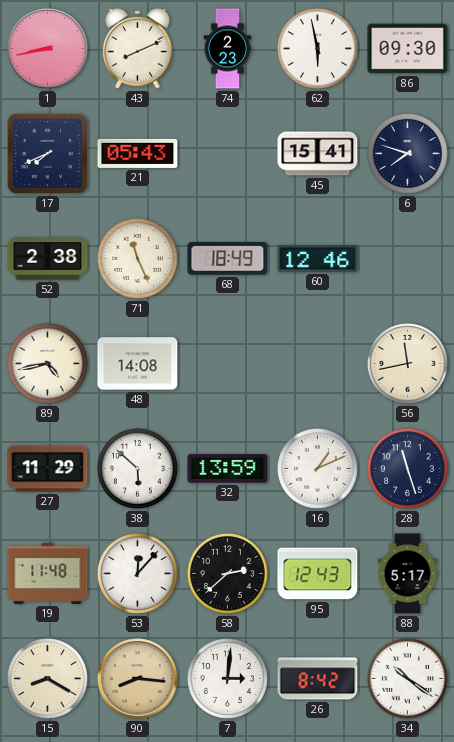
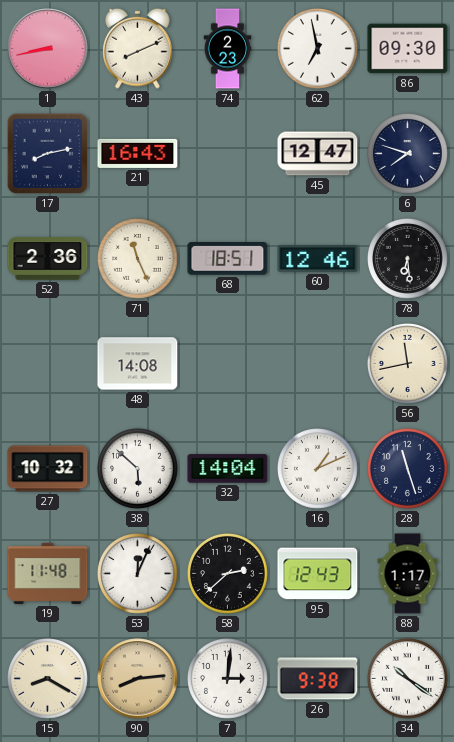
62: 5:58 -> 6:58
17: 7:41 -> 8:13
21: 05:43 -> 16:43
45: 15:41 -> 12:47
52: 2:38 -> 2:36
68: 18:49 -> 18:51
78: none -> 6:29
89: 4:43 -> none
27: 11:29 -> 10:32
32: 13:59 -> 14:04
53: 12:07 -> 12:04
88: 5:17 -> 1:17
90: 8:16 -> 8:14
26: 8:42 -> 9:38
